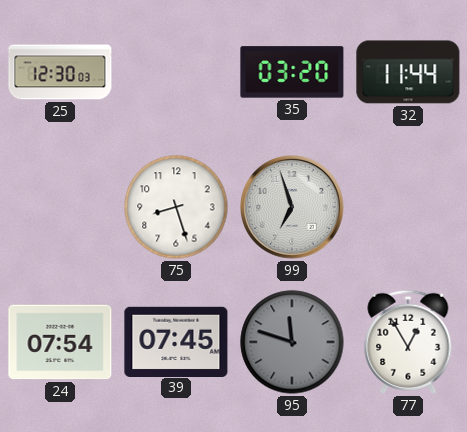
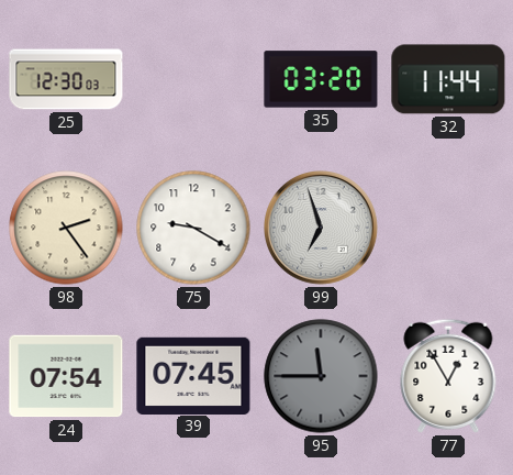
98: none -> 2:24
75: 8:27 -> 9:20
95: 11:48 -> 11:45
